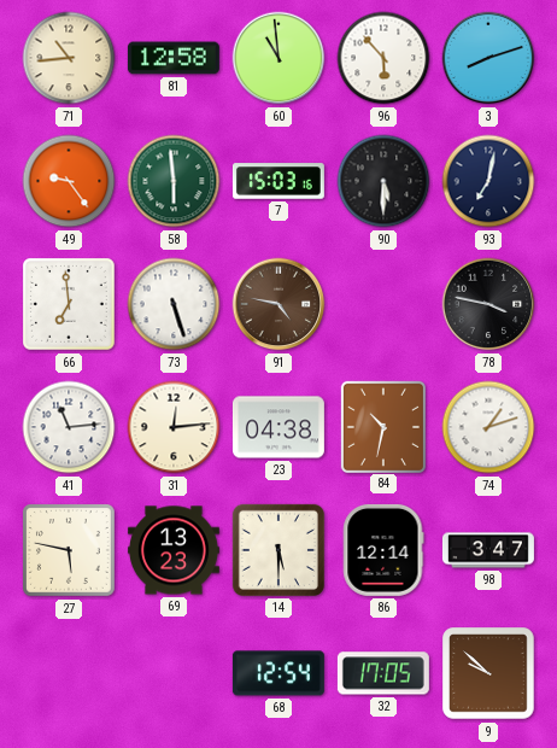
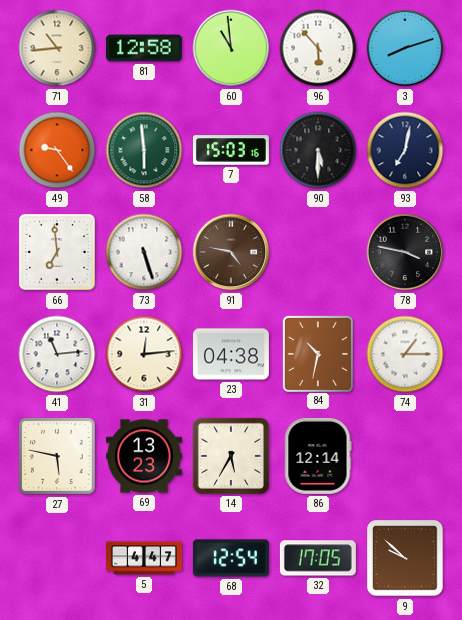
74: 1:12 -> 1:15
14: 5:30 -> 5:35
98: 3:47 -> none
5: none -> 4:47
